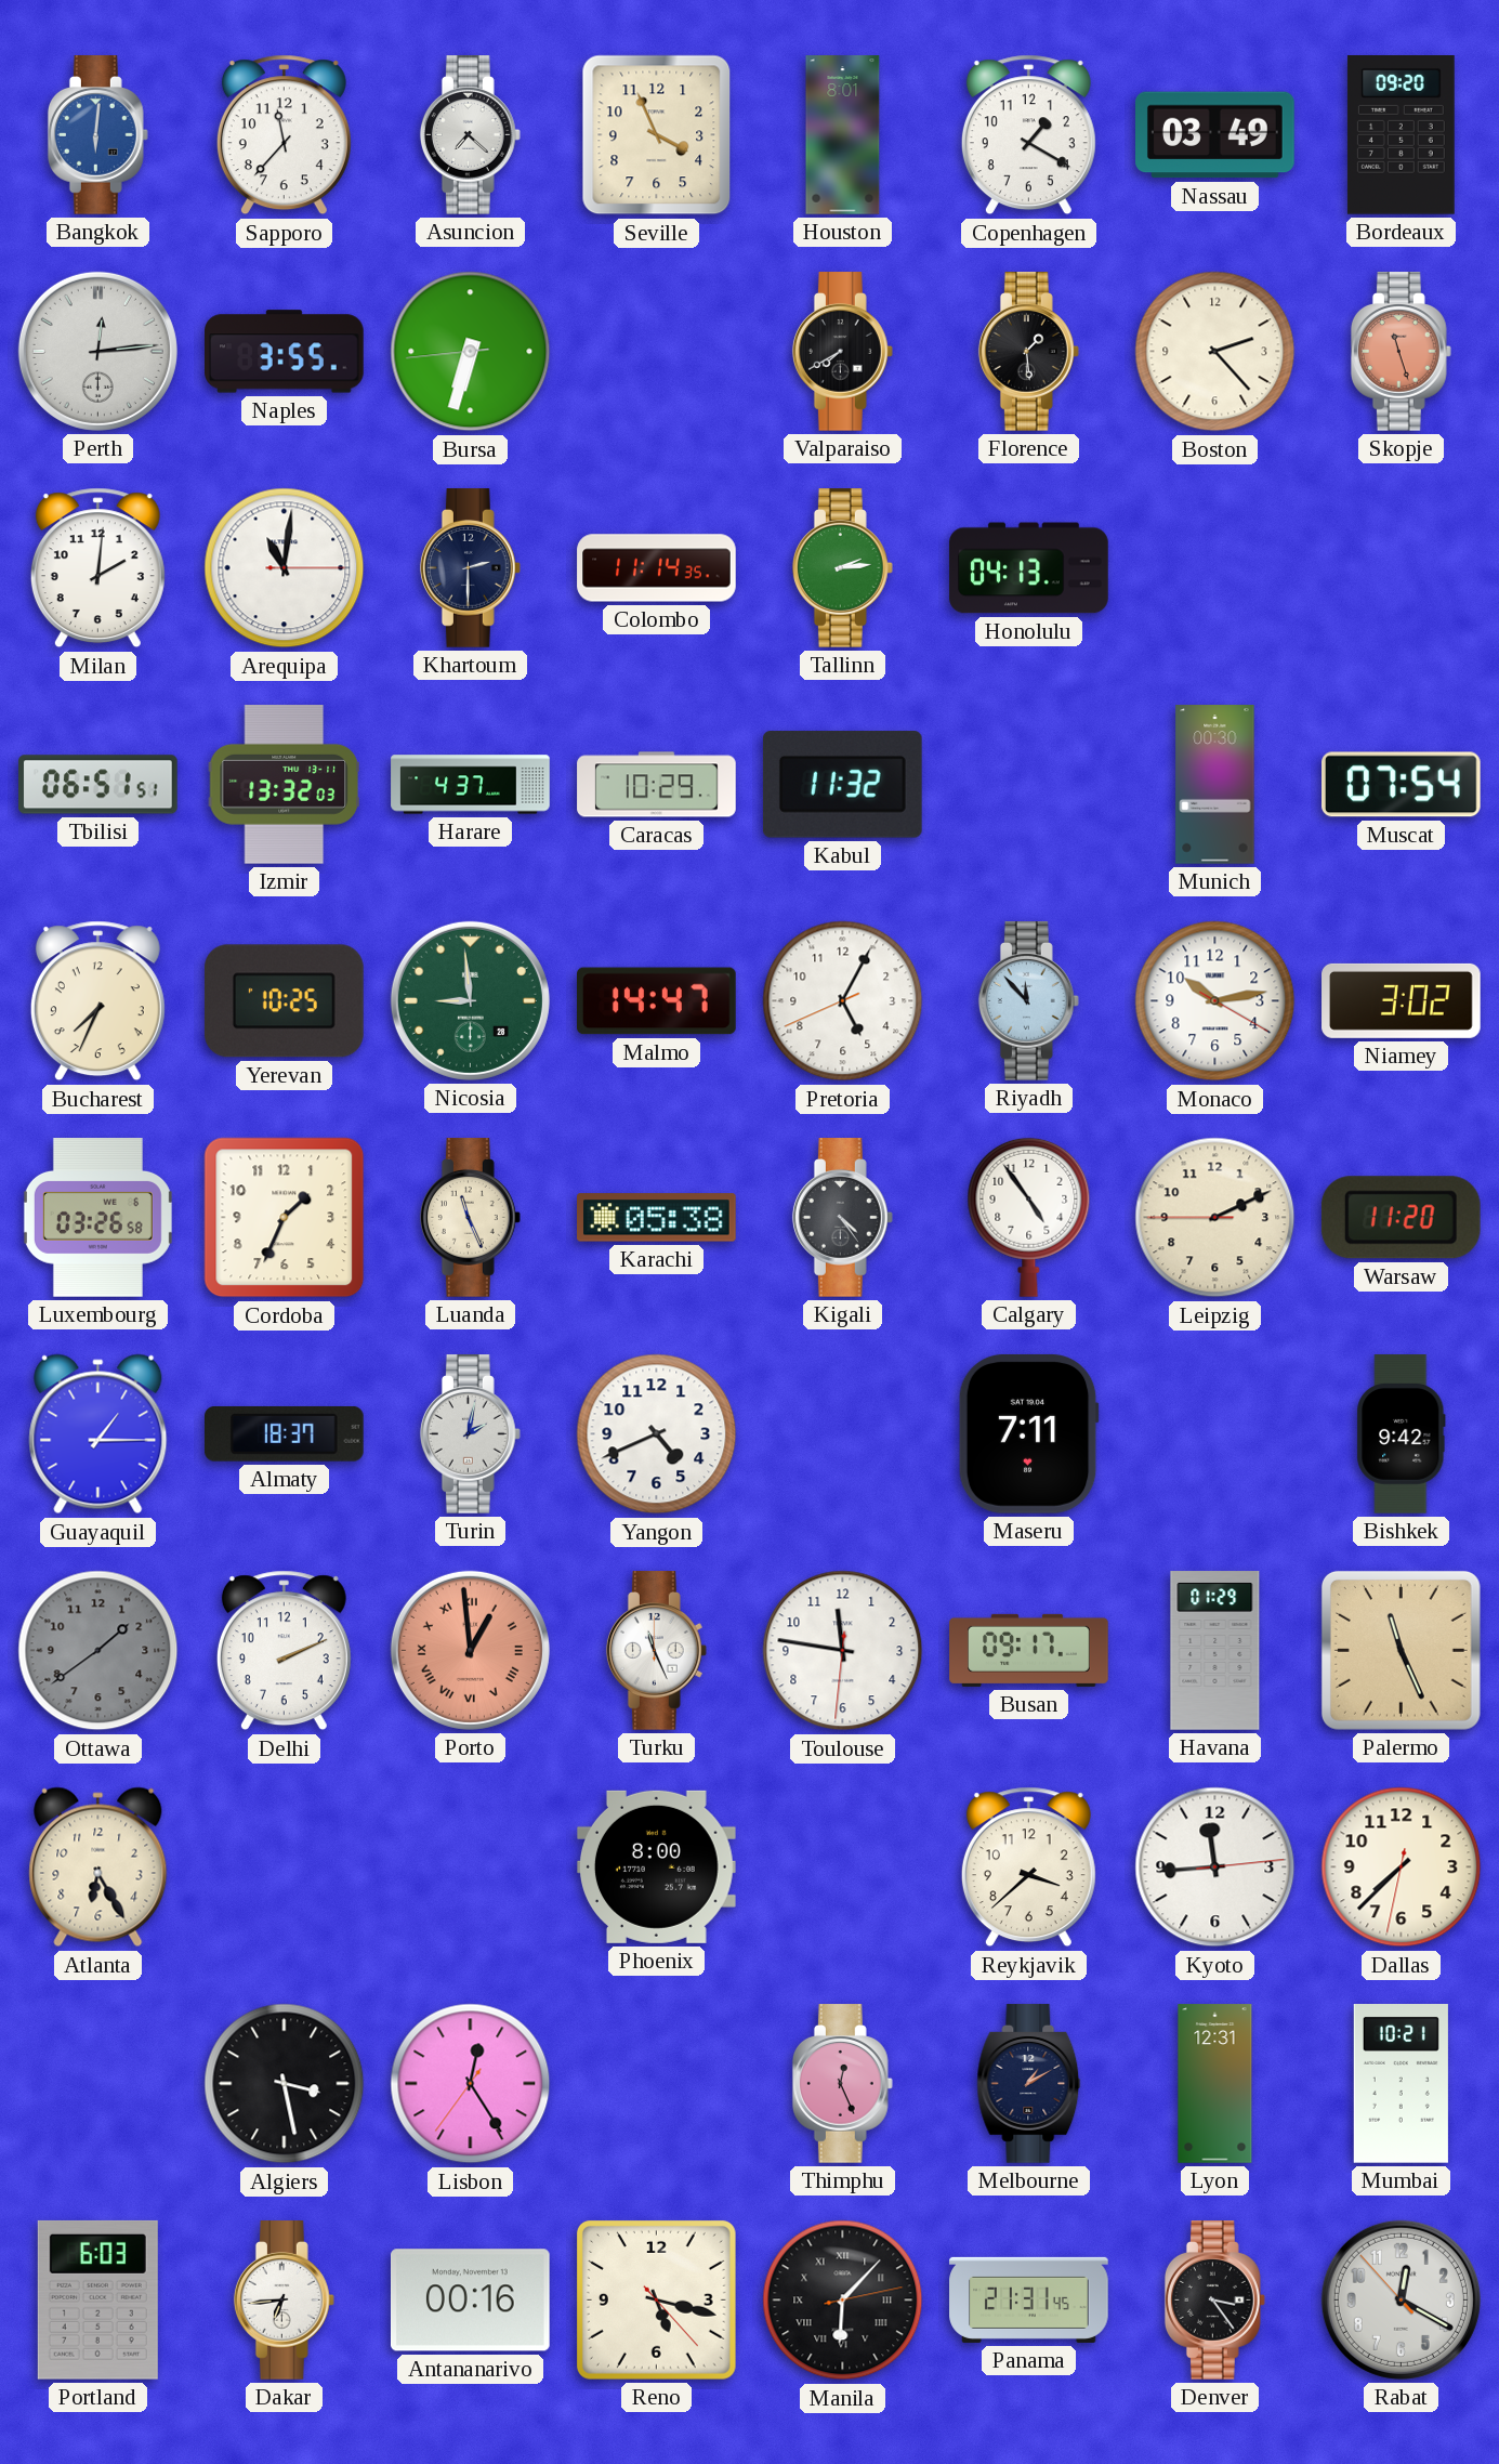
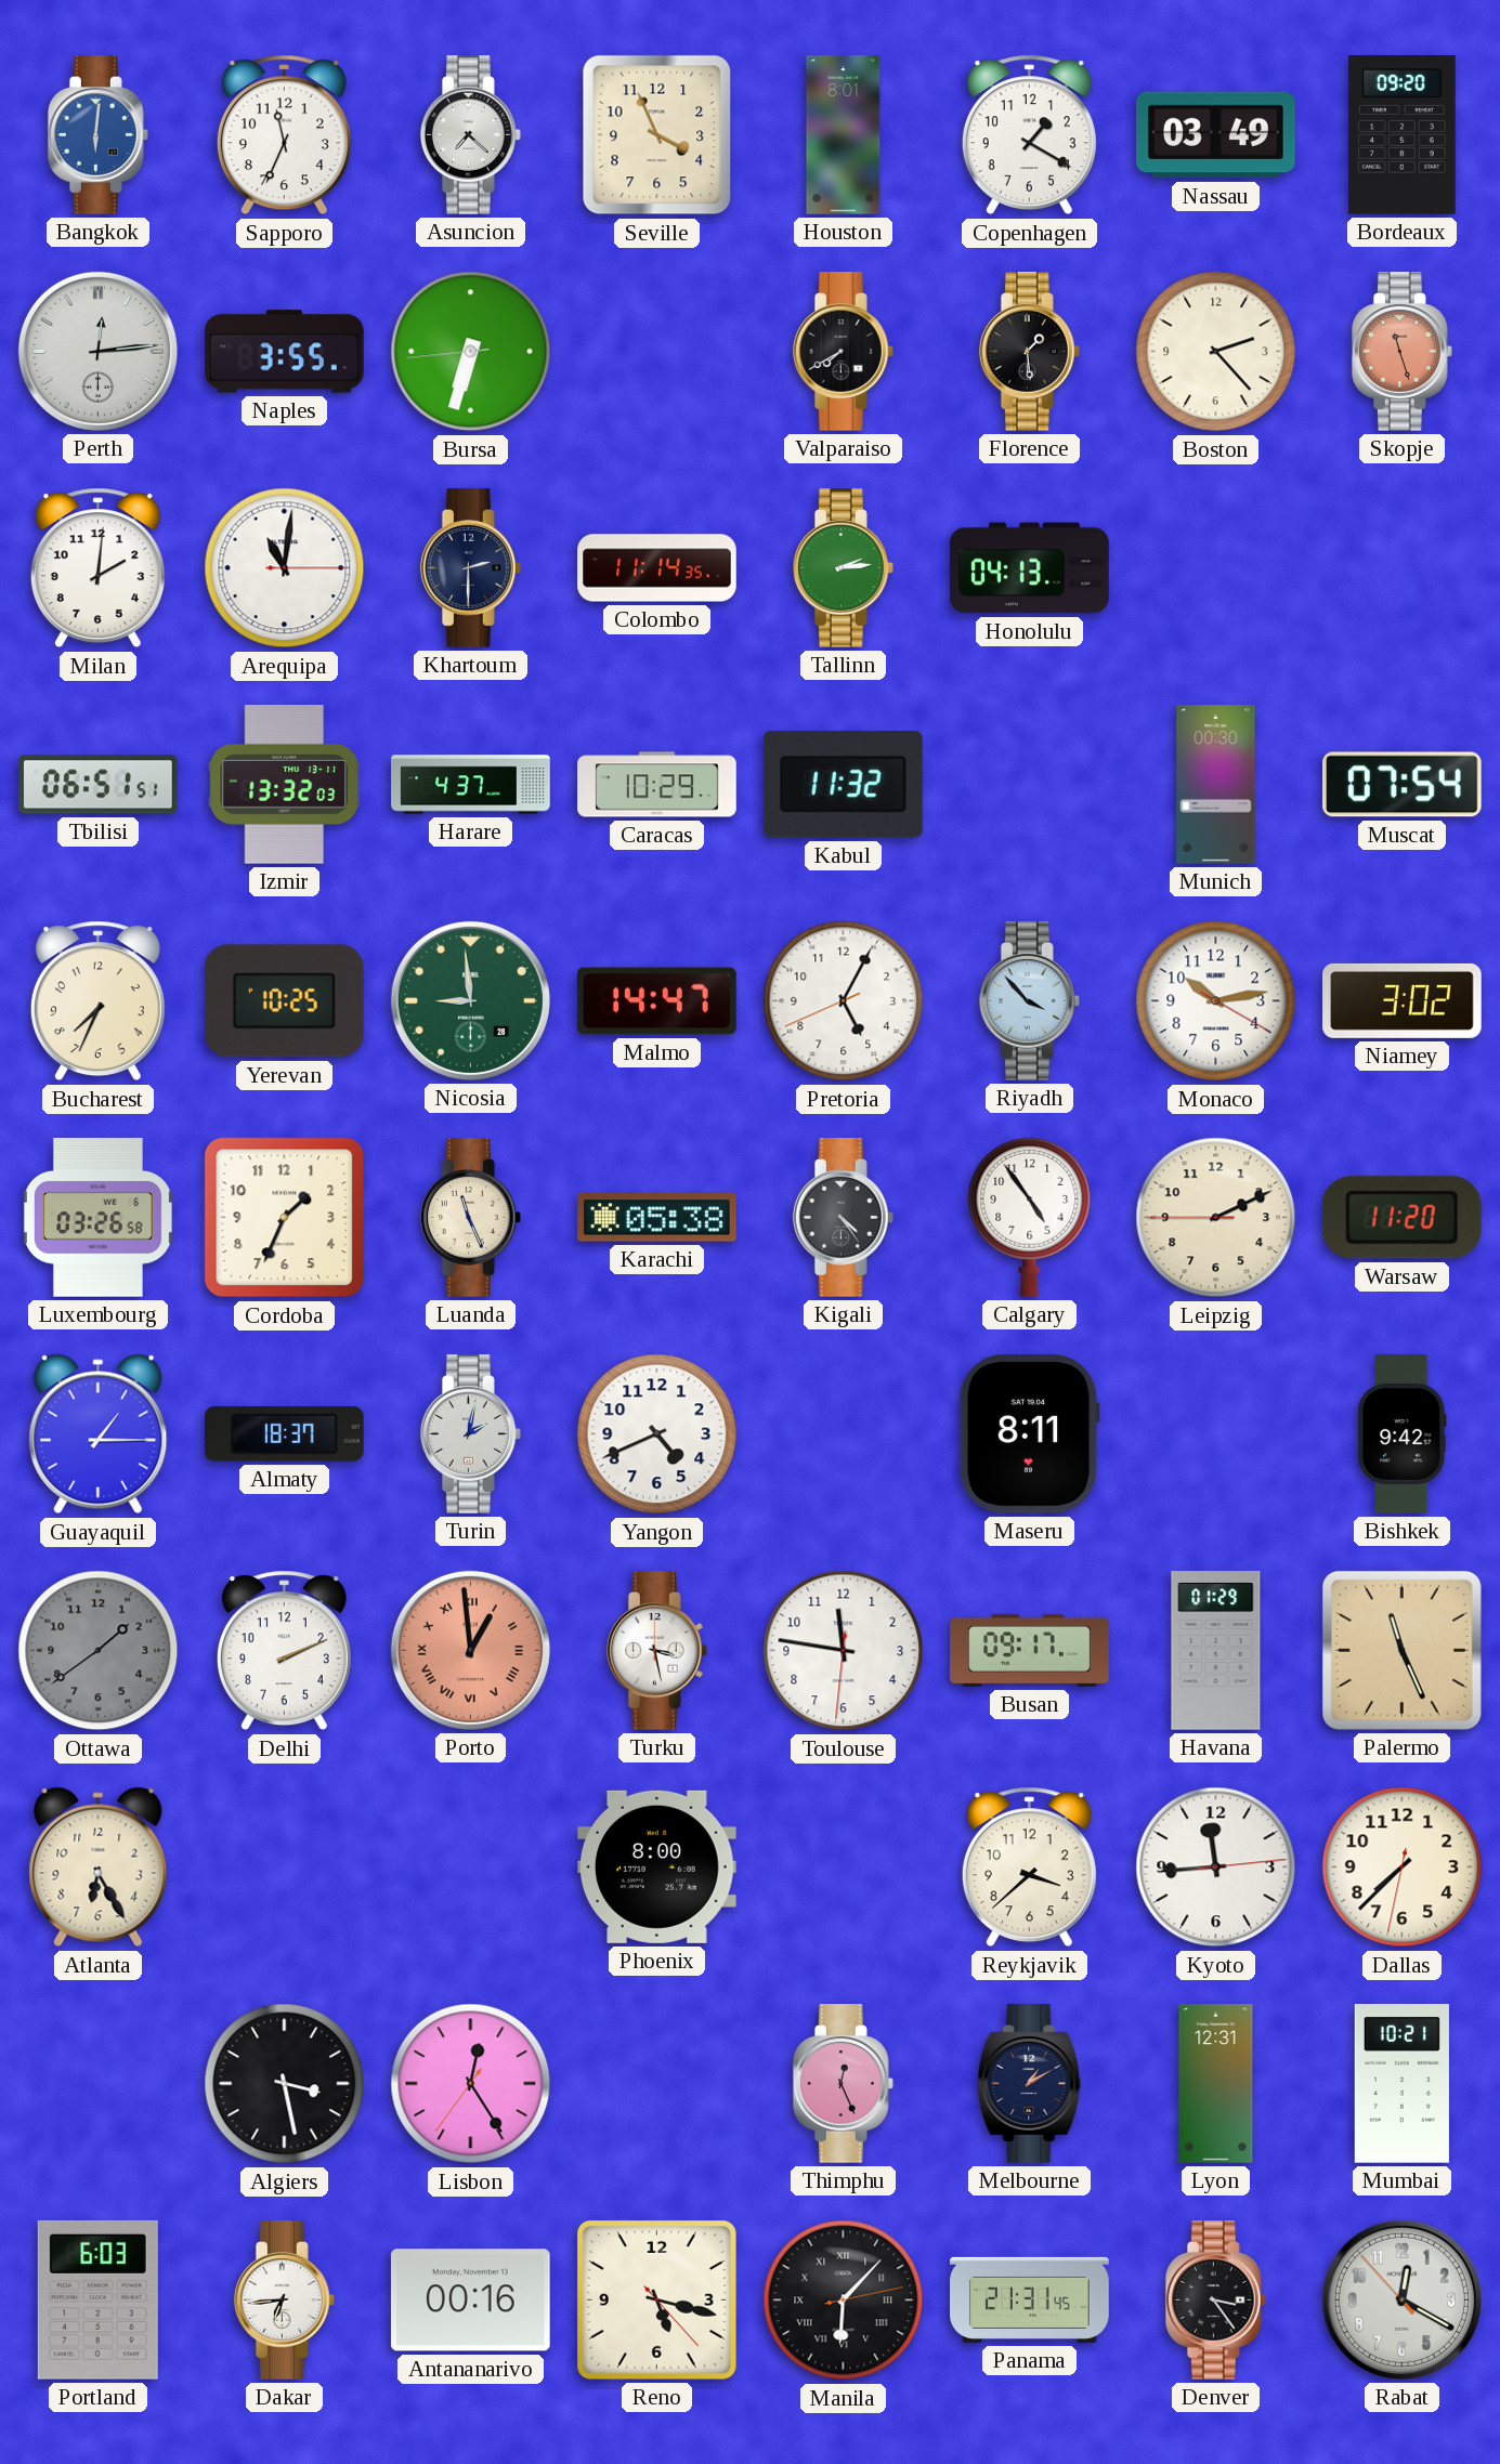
Sapporo: 11:37 -> 11:34
Riyadh: 11:53 -> 3:53
Maseru: 7:11 -> 8:11
Turku: 11:26 -> 3:28
